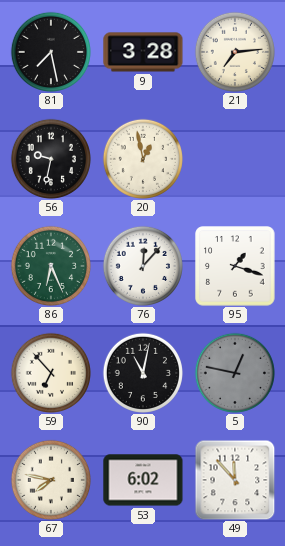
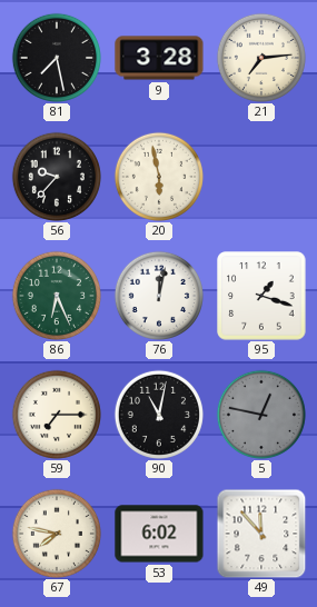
56: 9:32 -> 9:37
20: 12:58 -> 5:58
76: 12:07 -> 12:02
59: 6:53 -> 7:15
